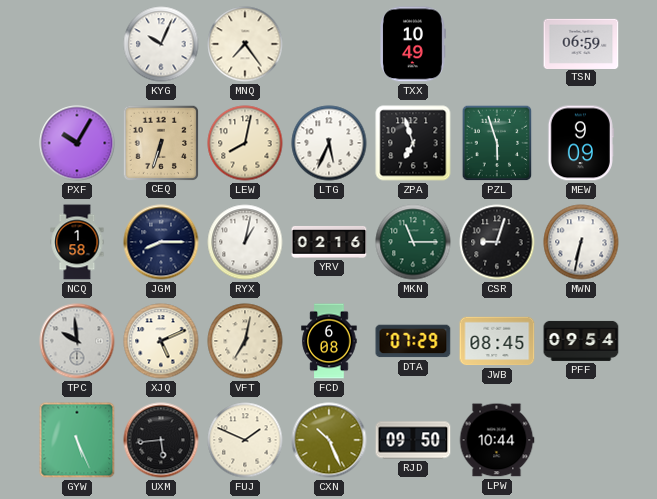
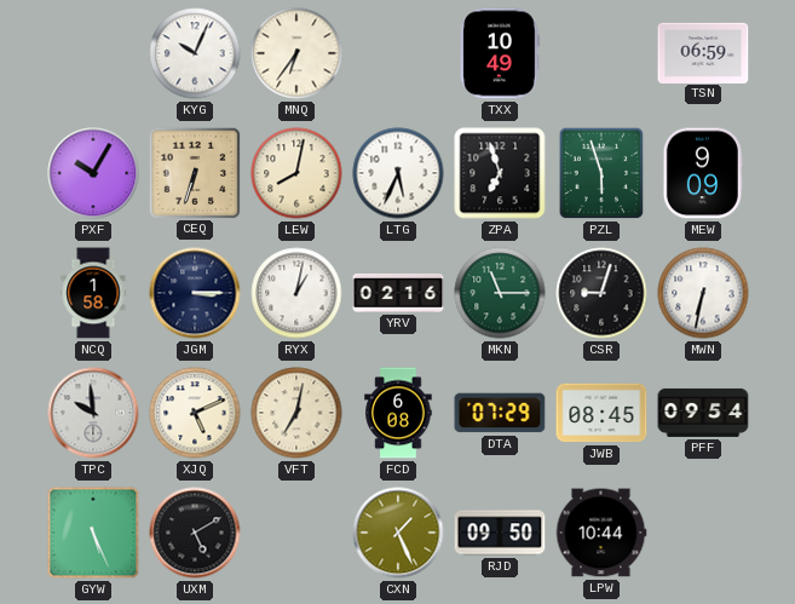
MNQ: 7:24 -> 6:36
JGM: 8:15 -> 3:15
UXM: 5:44 -> 5:10
FUJ: 1:49 -> none
CXN: 10:26 -> 1:26
